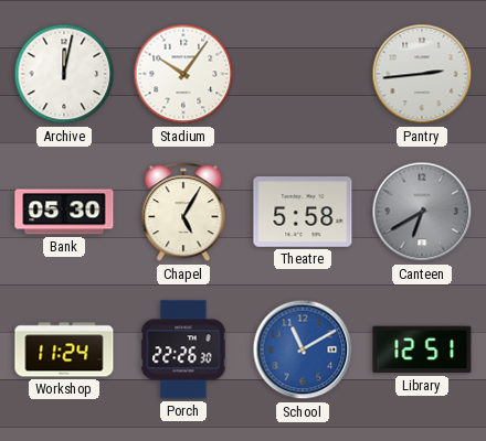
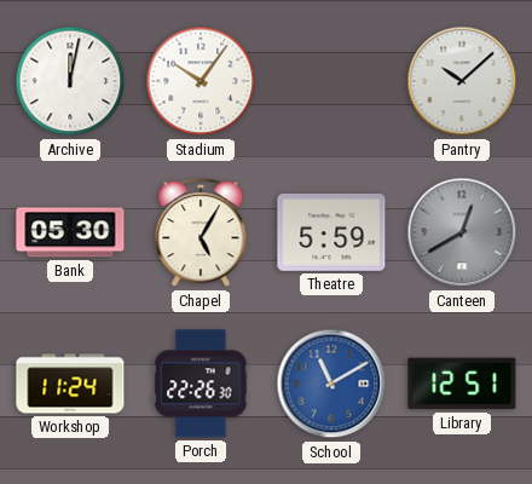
Pantry: 2:44 -> 10:08
Theatre: 5:58 -> 5:59
Canteen: 6:40 -> 12:40
